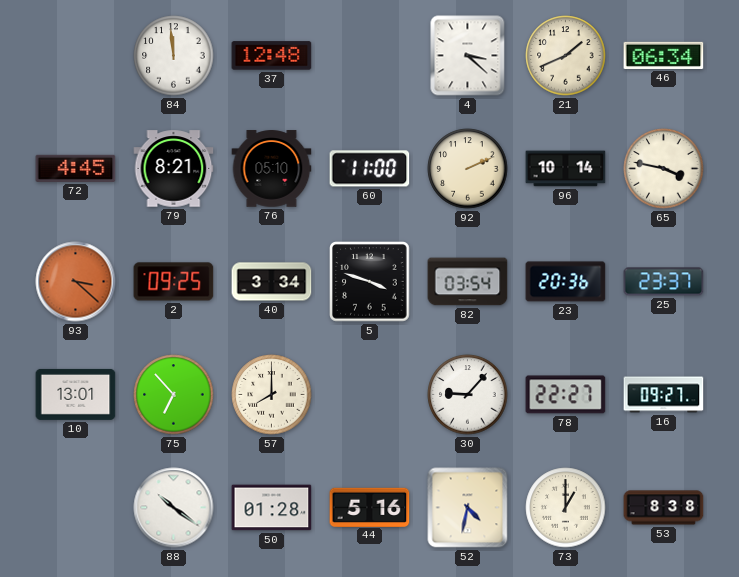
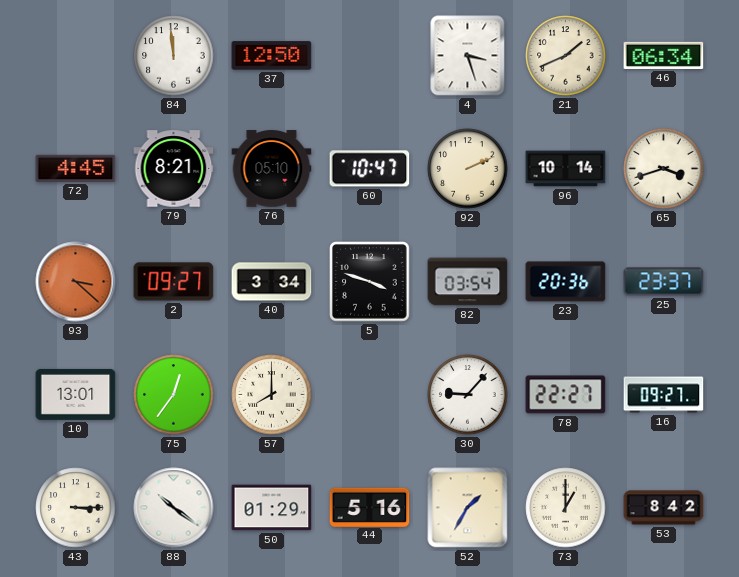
37: 12:48 -> 12:50
4: 3:22 -> 3:27
60: 11:00 -> 10:47
65: 3:47 -> 3:42
2: 09:25 -> 09:27
75: 6:53 -> 12:36
43: none -> 3:15
50: 01:28 -> 01:29
52: 4:32 -> 1:35
53: 8:38 -> 8:42
